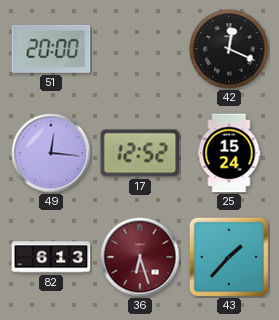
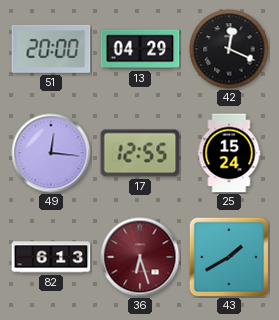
13: none -> 04:29
17: 12:52 -> 12:55
43: 1:37 -> 1:40
